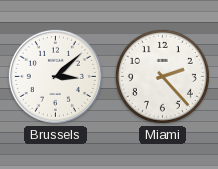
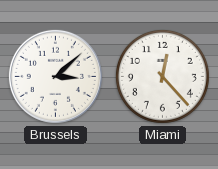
Miami: 2:23 -> 12:23
